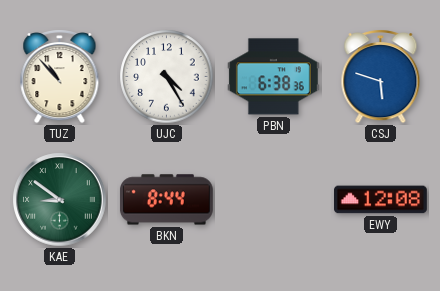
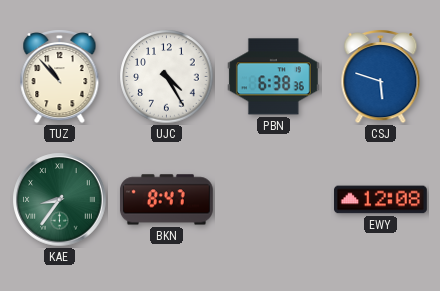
KAE: 8:51 -> 8:36
BKN: 8:44 -> 8:47
